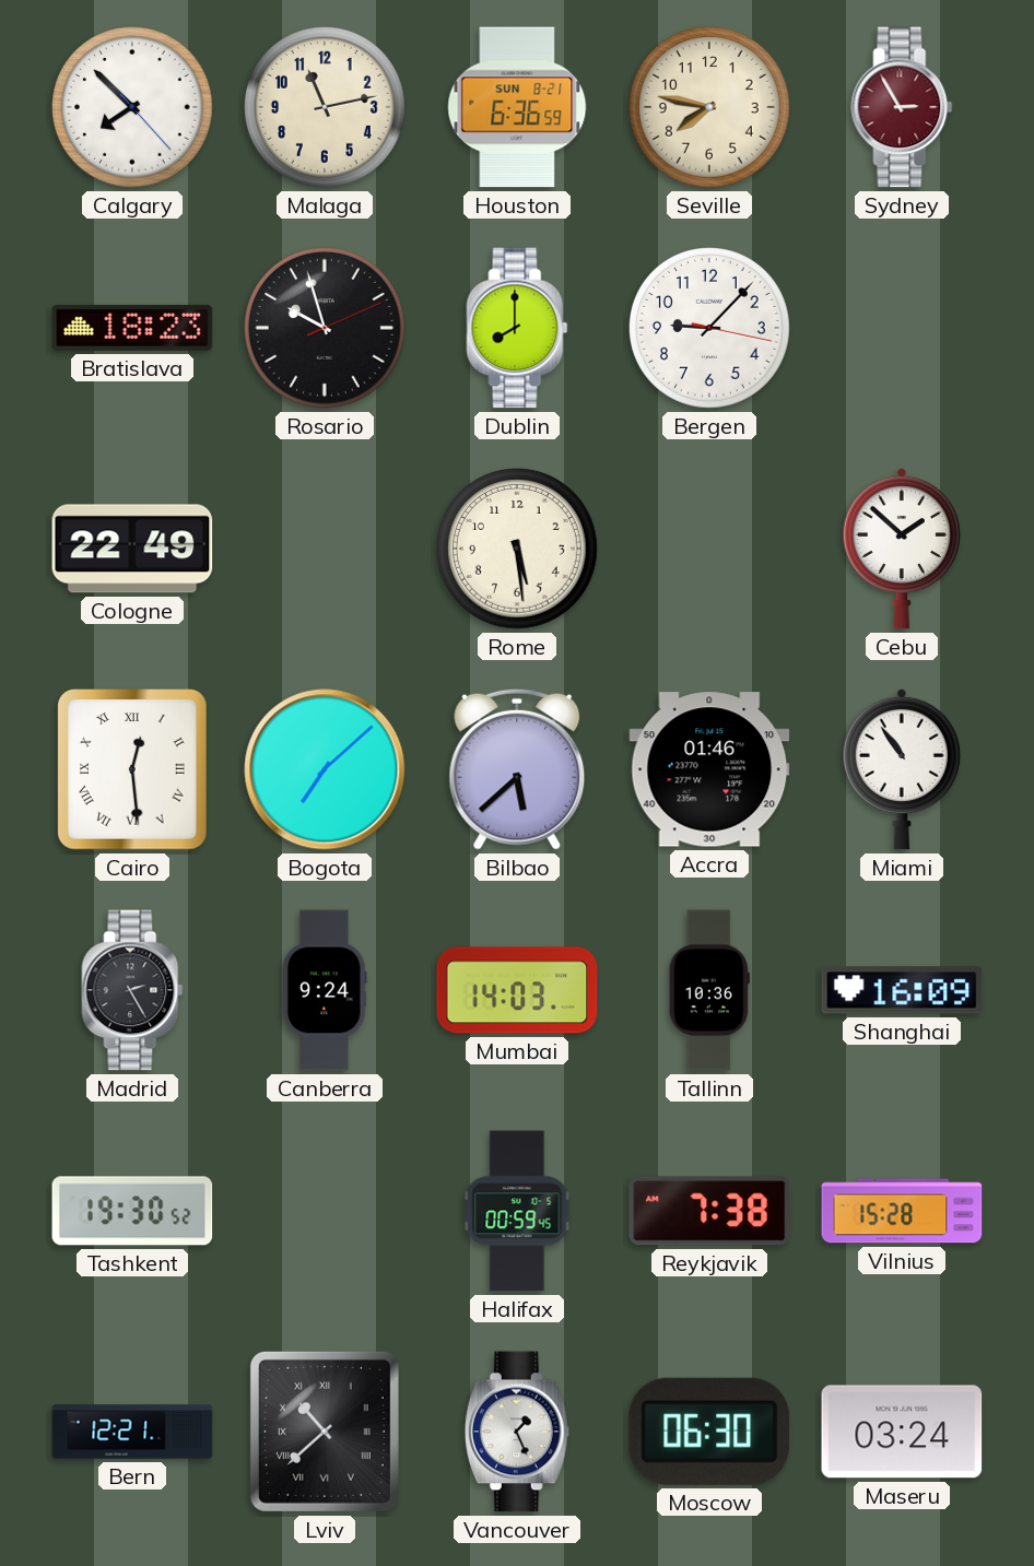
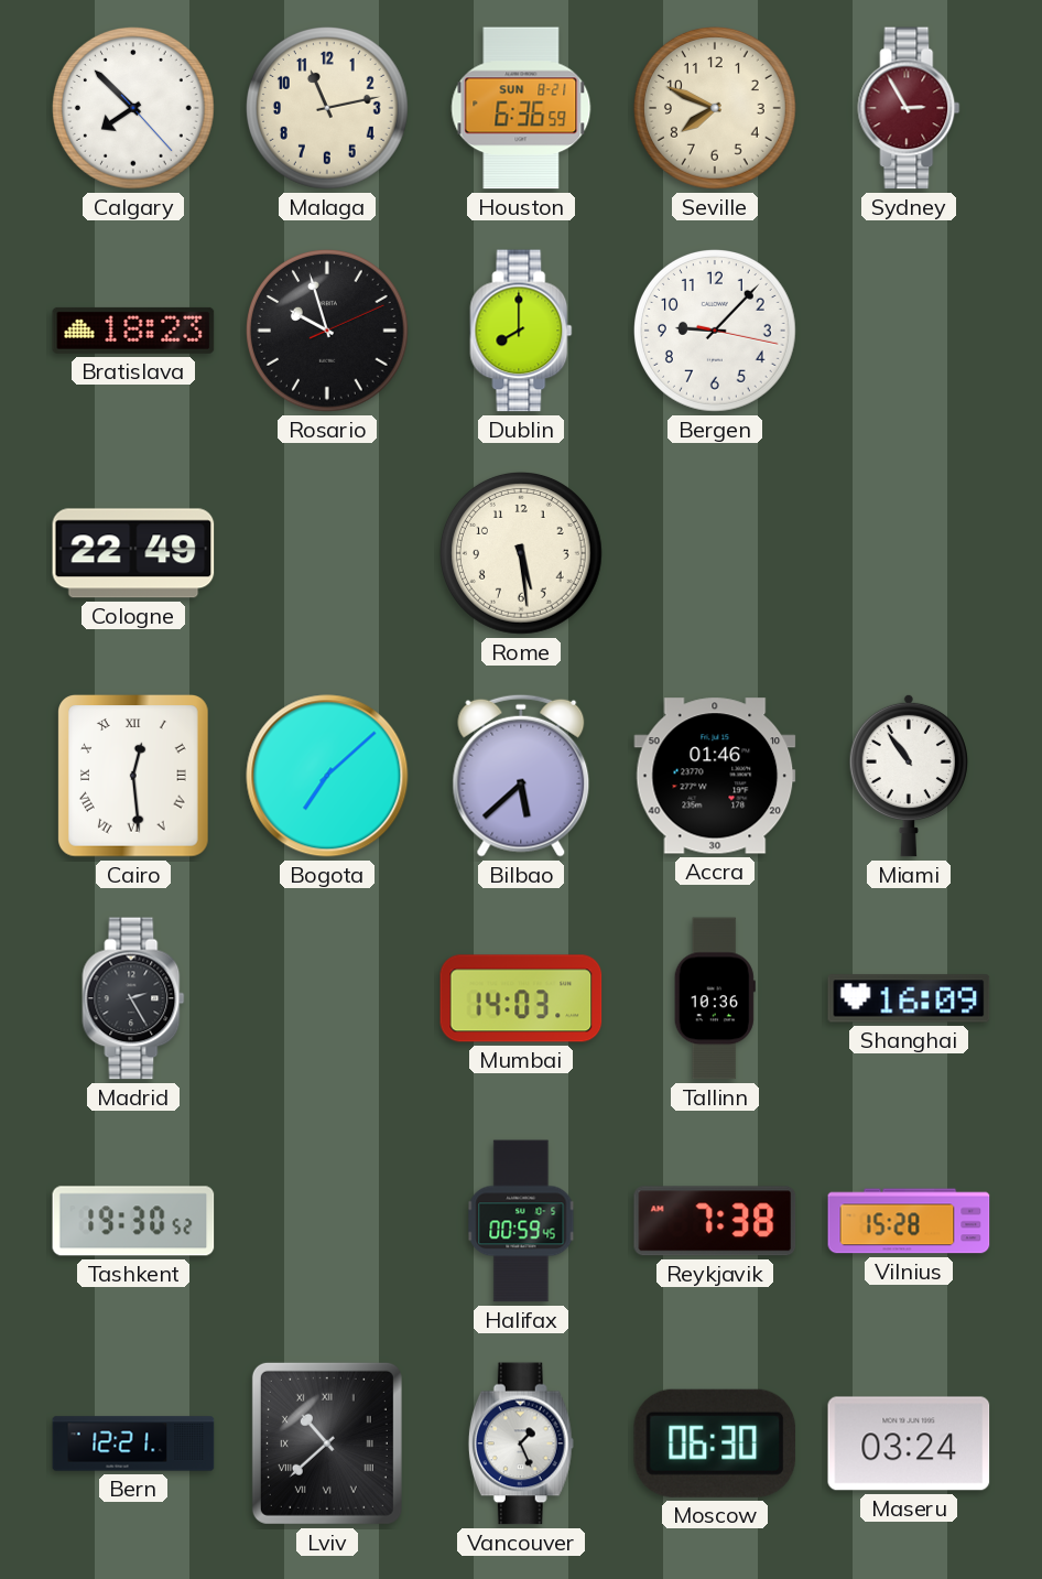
Seville: 7:47 -> 7:49
Cebu: 1:52 -> none
Canberra: 9:24 -> none
